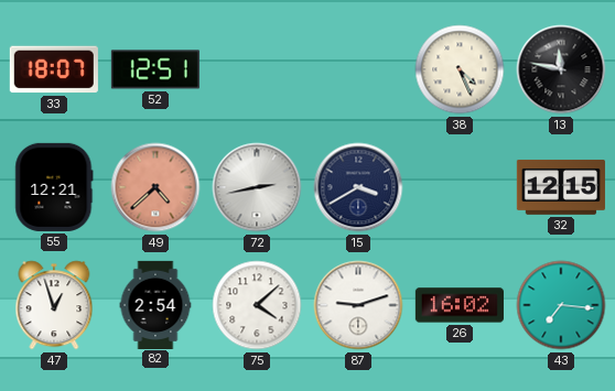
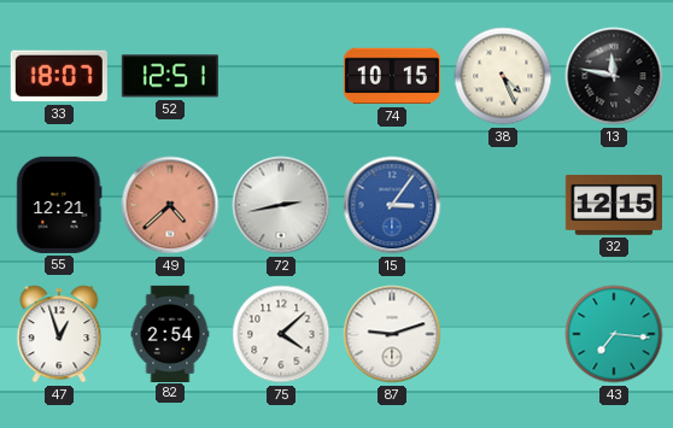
74: none -> 10:15
15: 3:40 -> 3:06
15 dial: navy -> blue
26: 16:02 -> none
